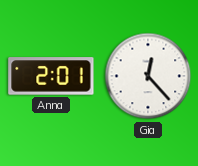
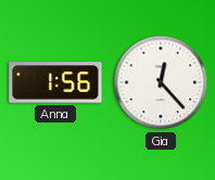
Anna: 2:01 -> 1:56
